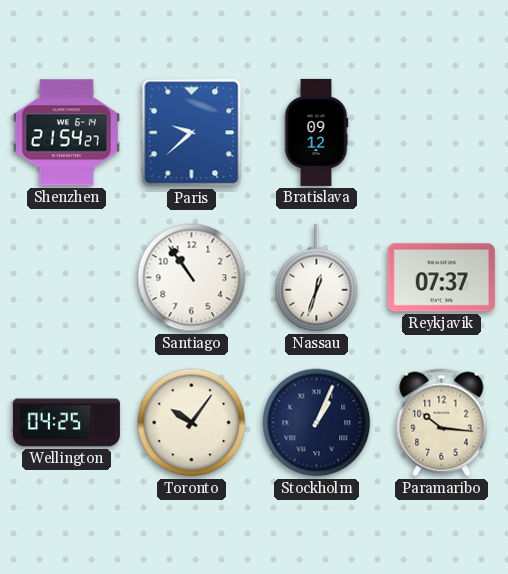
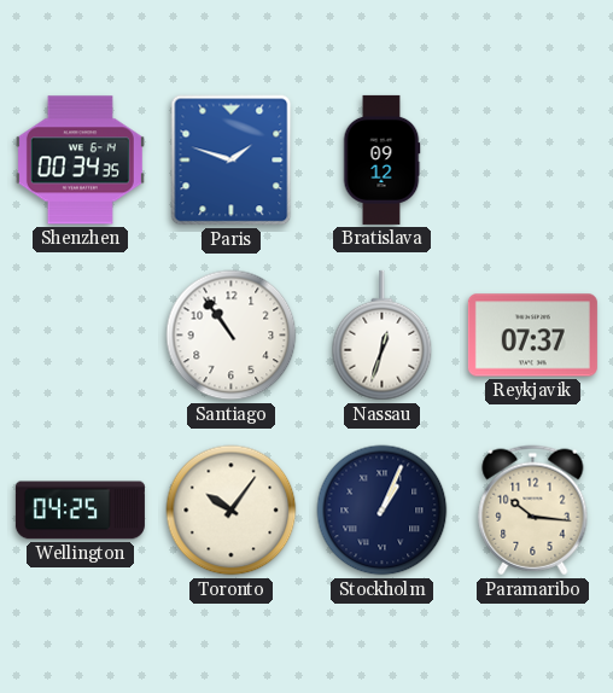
Shenzhen: 21:54 -> 00:34
Paris: 9:38 -> 1:48
